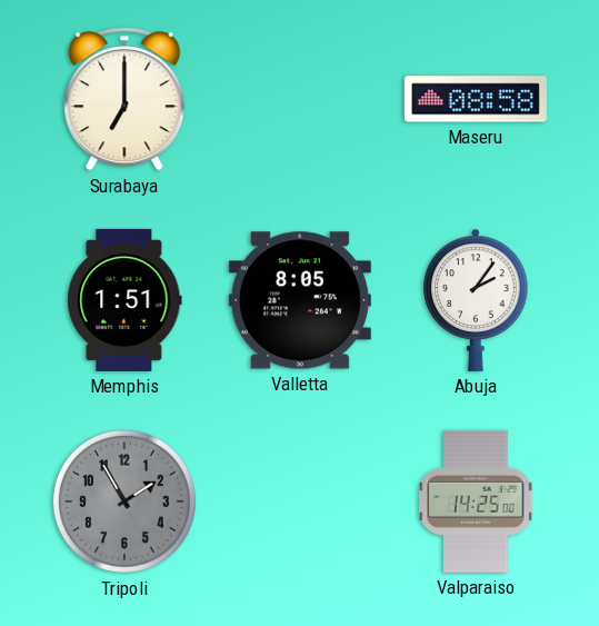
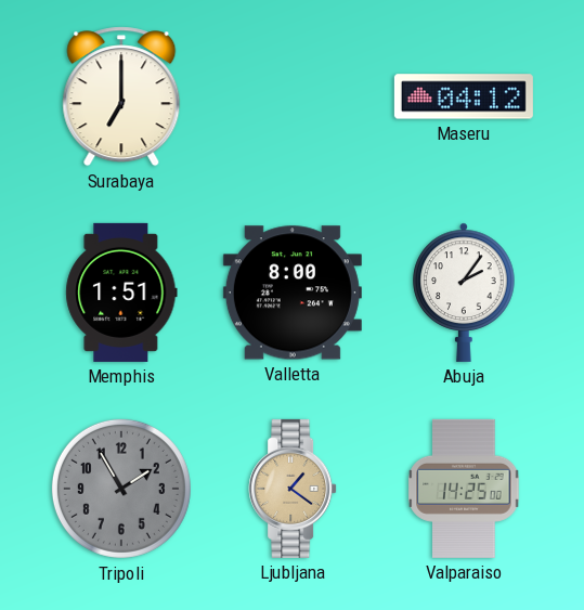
Maseru: 08:58 -> 04:12
Valletta: 8:05 -> 8:00
Ljubljana: none -> 1:21
